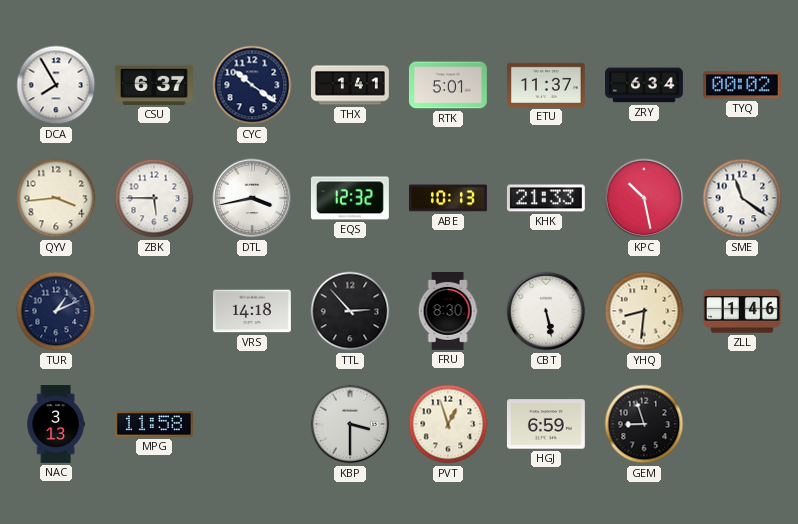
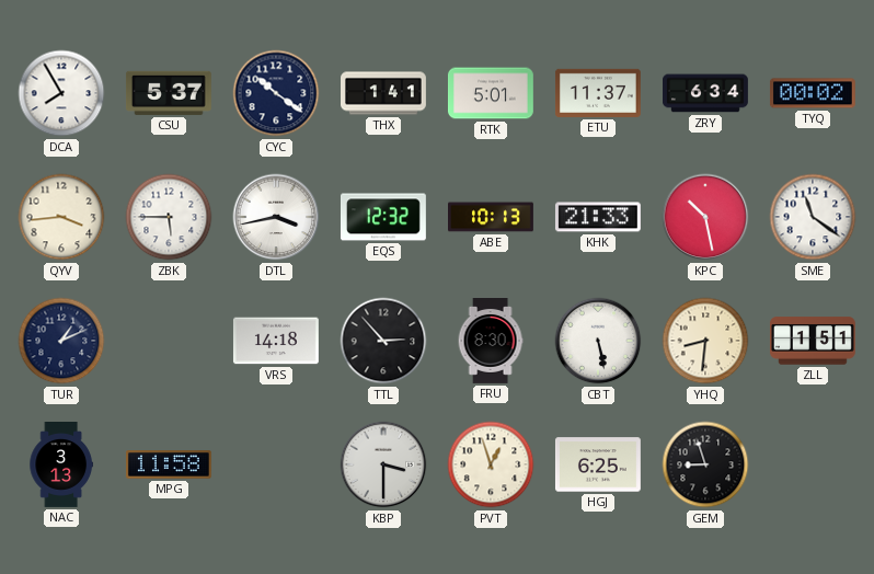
CSU: 6:37 -> 5:37
ZLL: 1:46 -> 1:51
HGJ: 6:59 -> 6:25
